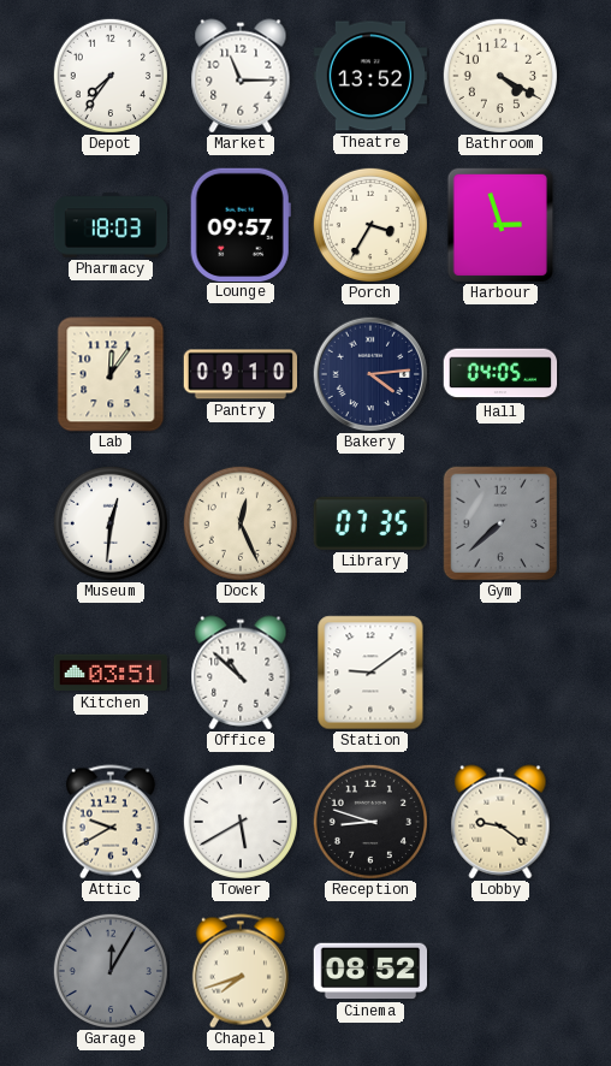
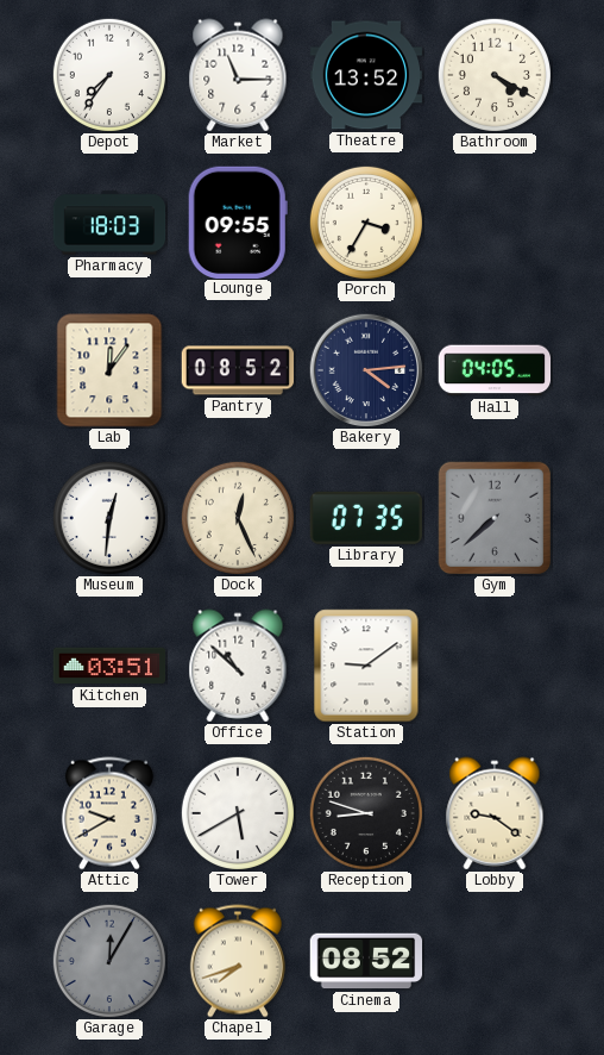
Lounge: 09:57 -> 09:55
Harbour: 2:57 -> none
Pantry: 09:10 -> 08:52
